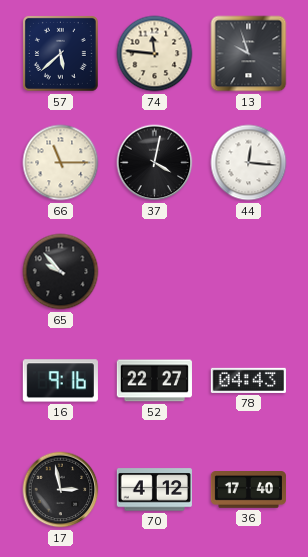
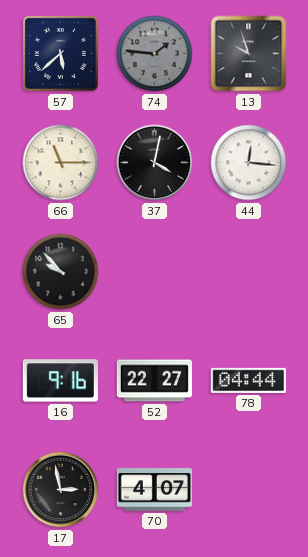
74: 11:46 -> 1:46
74 dial: cream -> grey
78: 04:43 -> 04:44
70: 4:12 -> 4:07
36: 17:40 -> none
